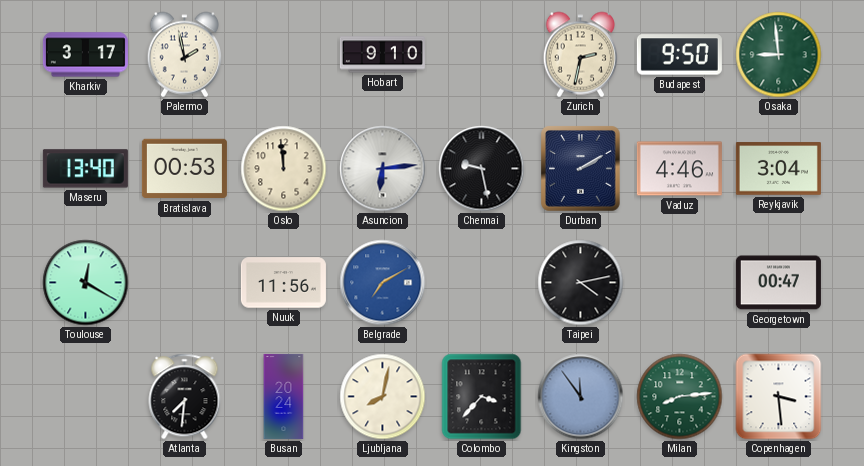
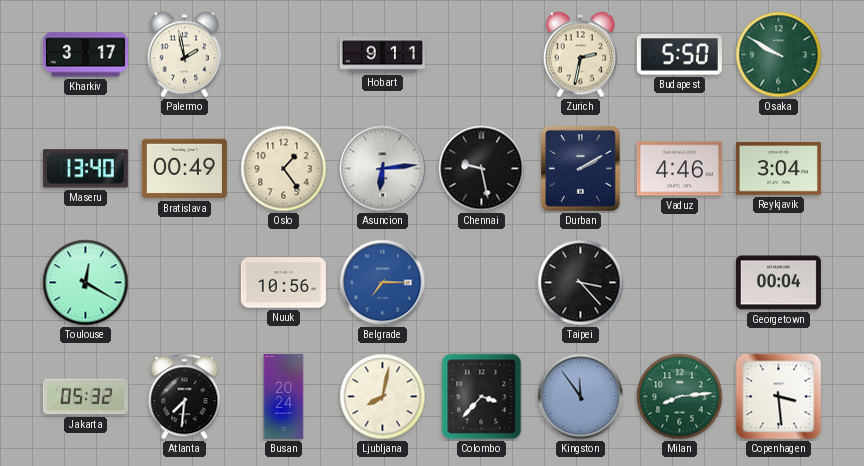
Hobart: 9:10 -> 9:11
Budapest: 9:50 -> 5:50
Osaka: 8:59 -> 9:50
Bratislava: 00:53 -> 00:49
Oslo: 11:59 -> 1:24
Nuuk: 11:56 -> 10:56
Belgrade: 7:10 -> 7:15
Taipei: 4:13 -> 3:23
Georgetown: 00:47 -> 00:04
Jakarta: none -> 05:32
